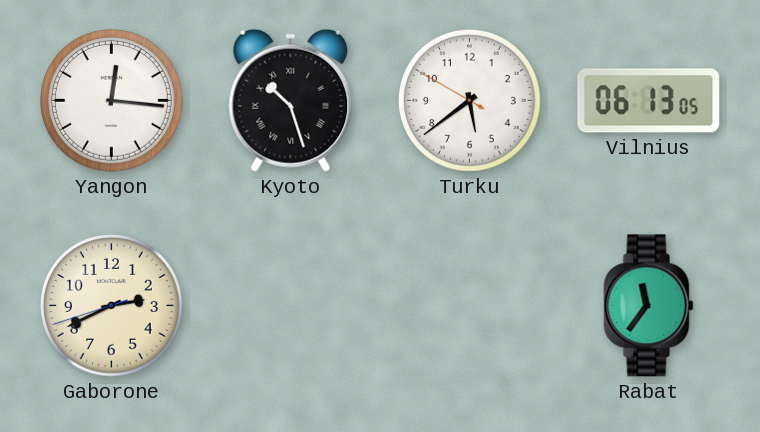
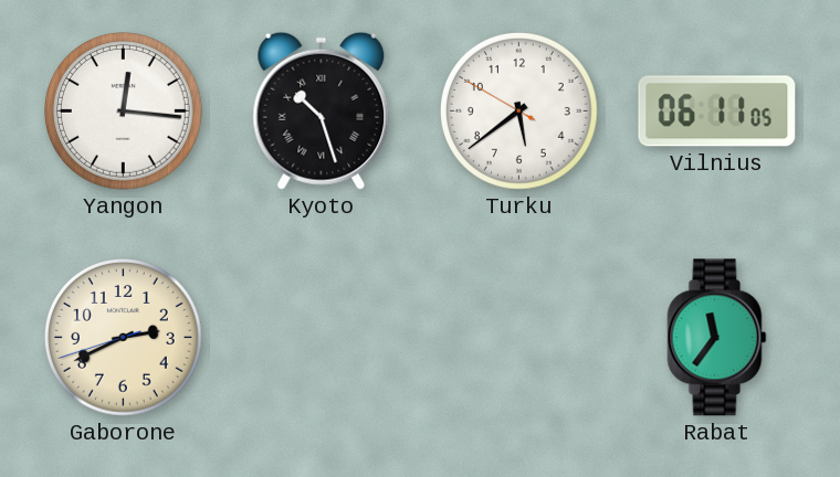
Vilnius: 06:13 -> 06:11
